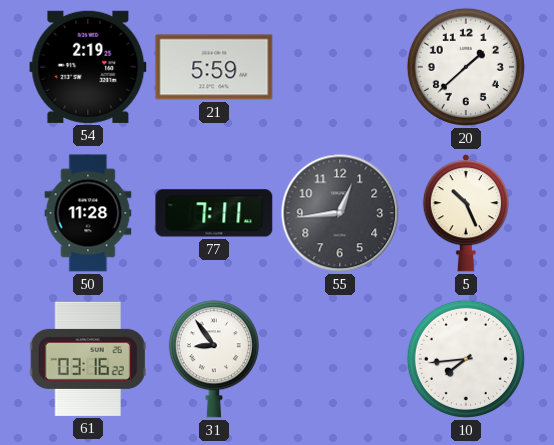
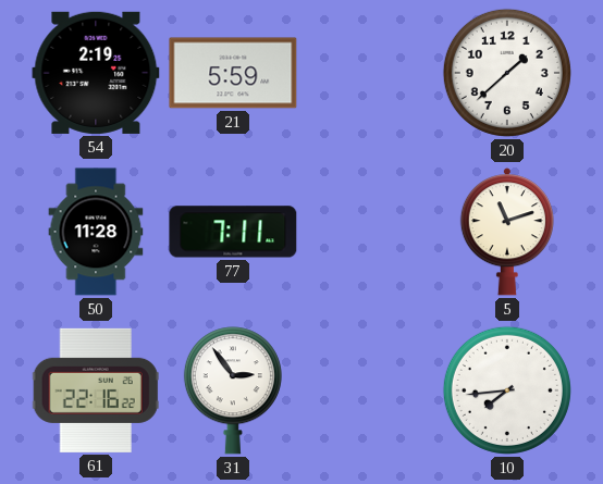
55: 12:44 -> none
5: 10:26 -> 11:12
61: 03:16 -> 22:16
31: 8:54 -> 2:54
